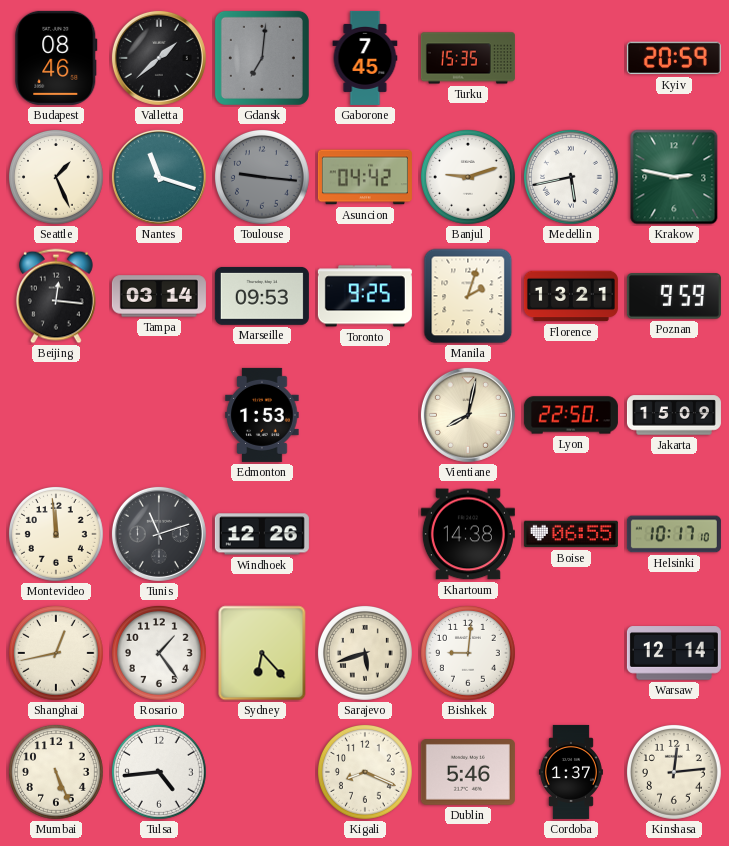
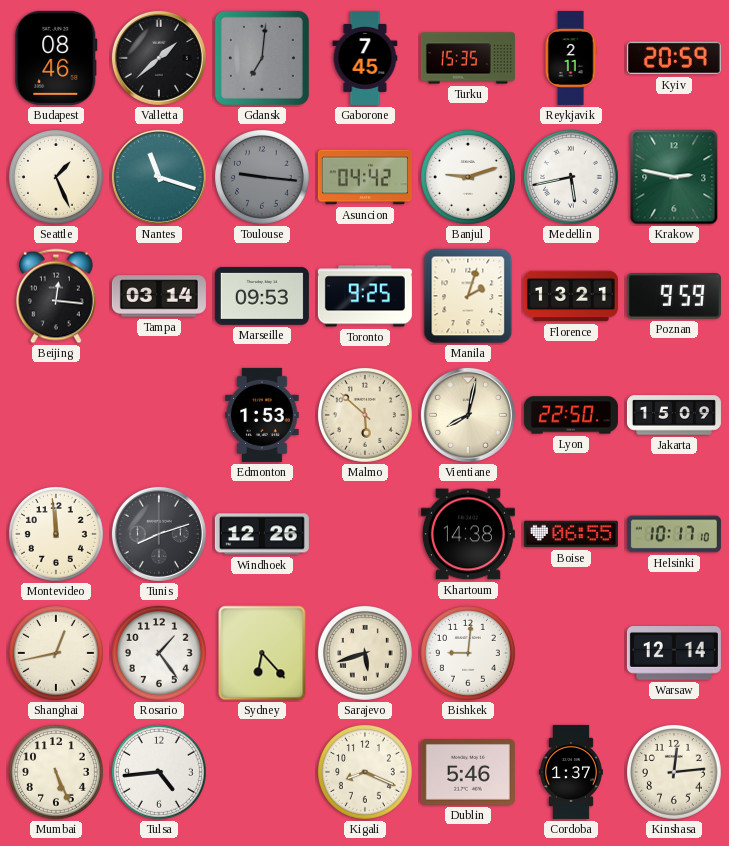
Reykjavik: none -> 2:11
Malmo: none -> 5:52
Tunis: 11:12 -> 8:12
